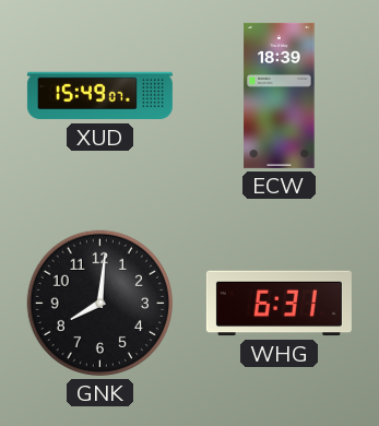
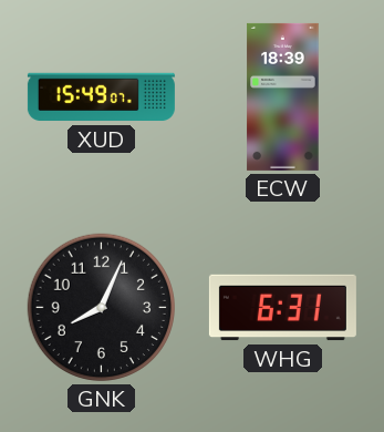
GNK: 8:01 -> 8:04
